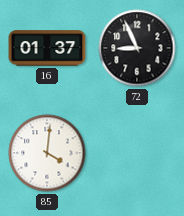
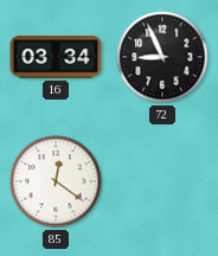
16: 01:37 -> 03:34
85: 4:01 -> 12:21
